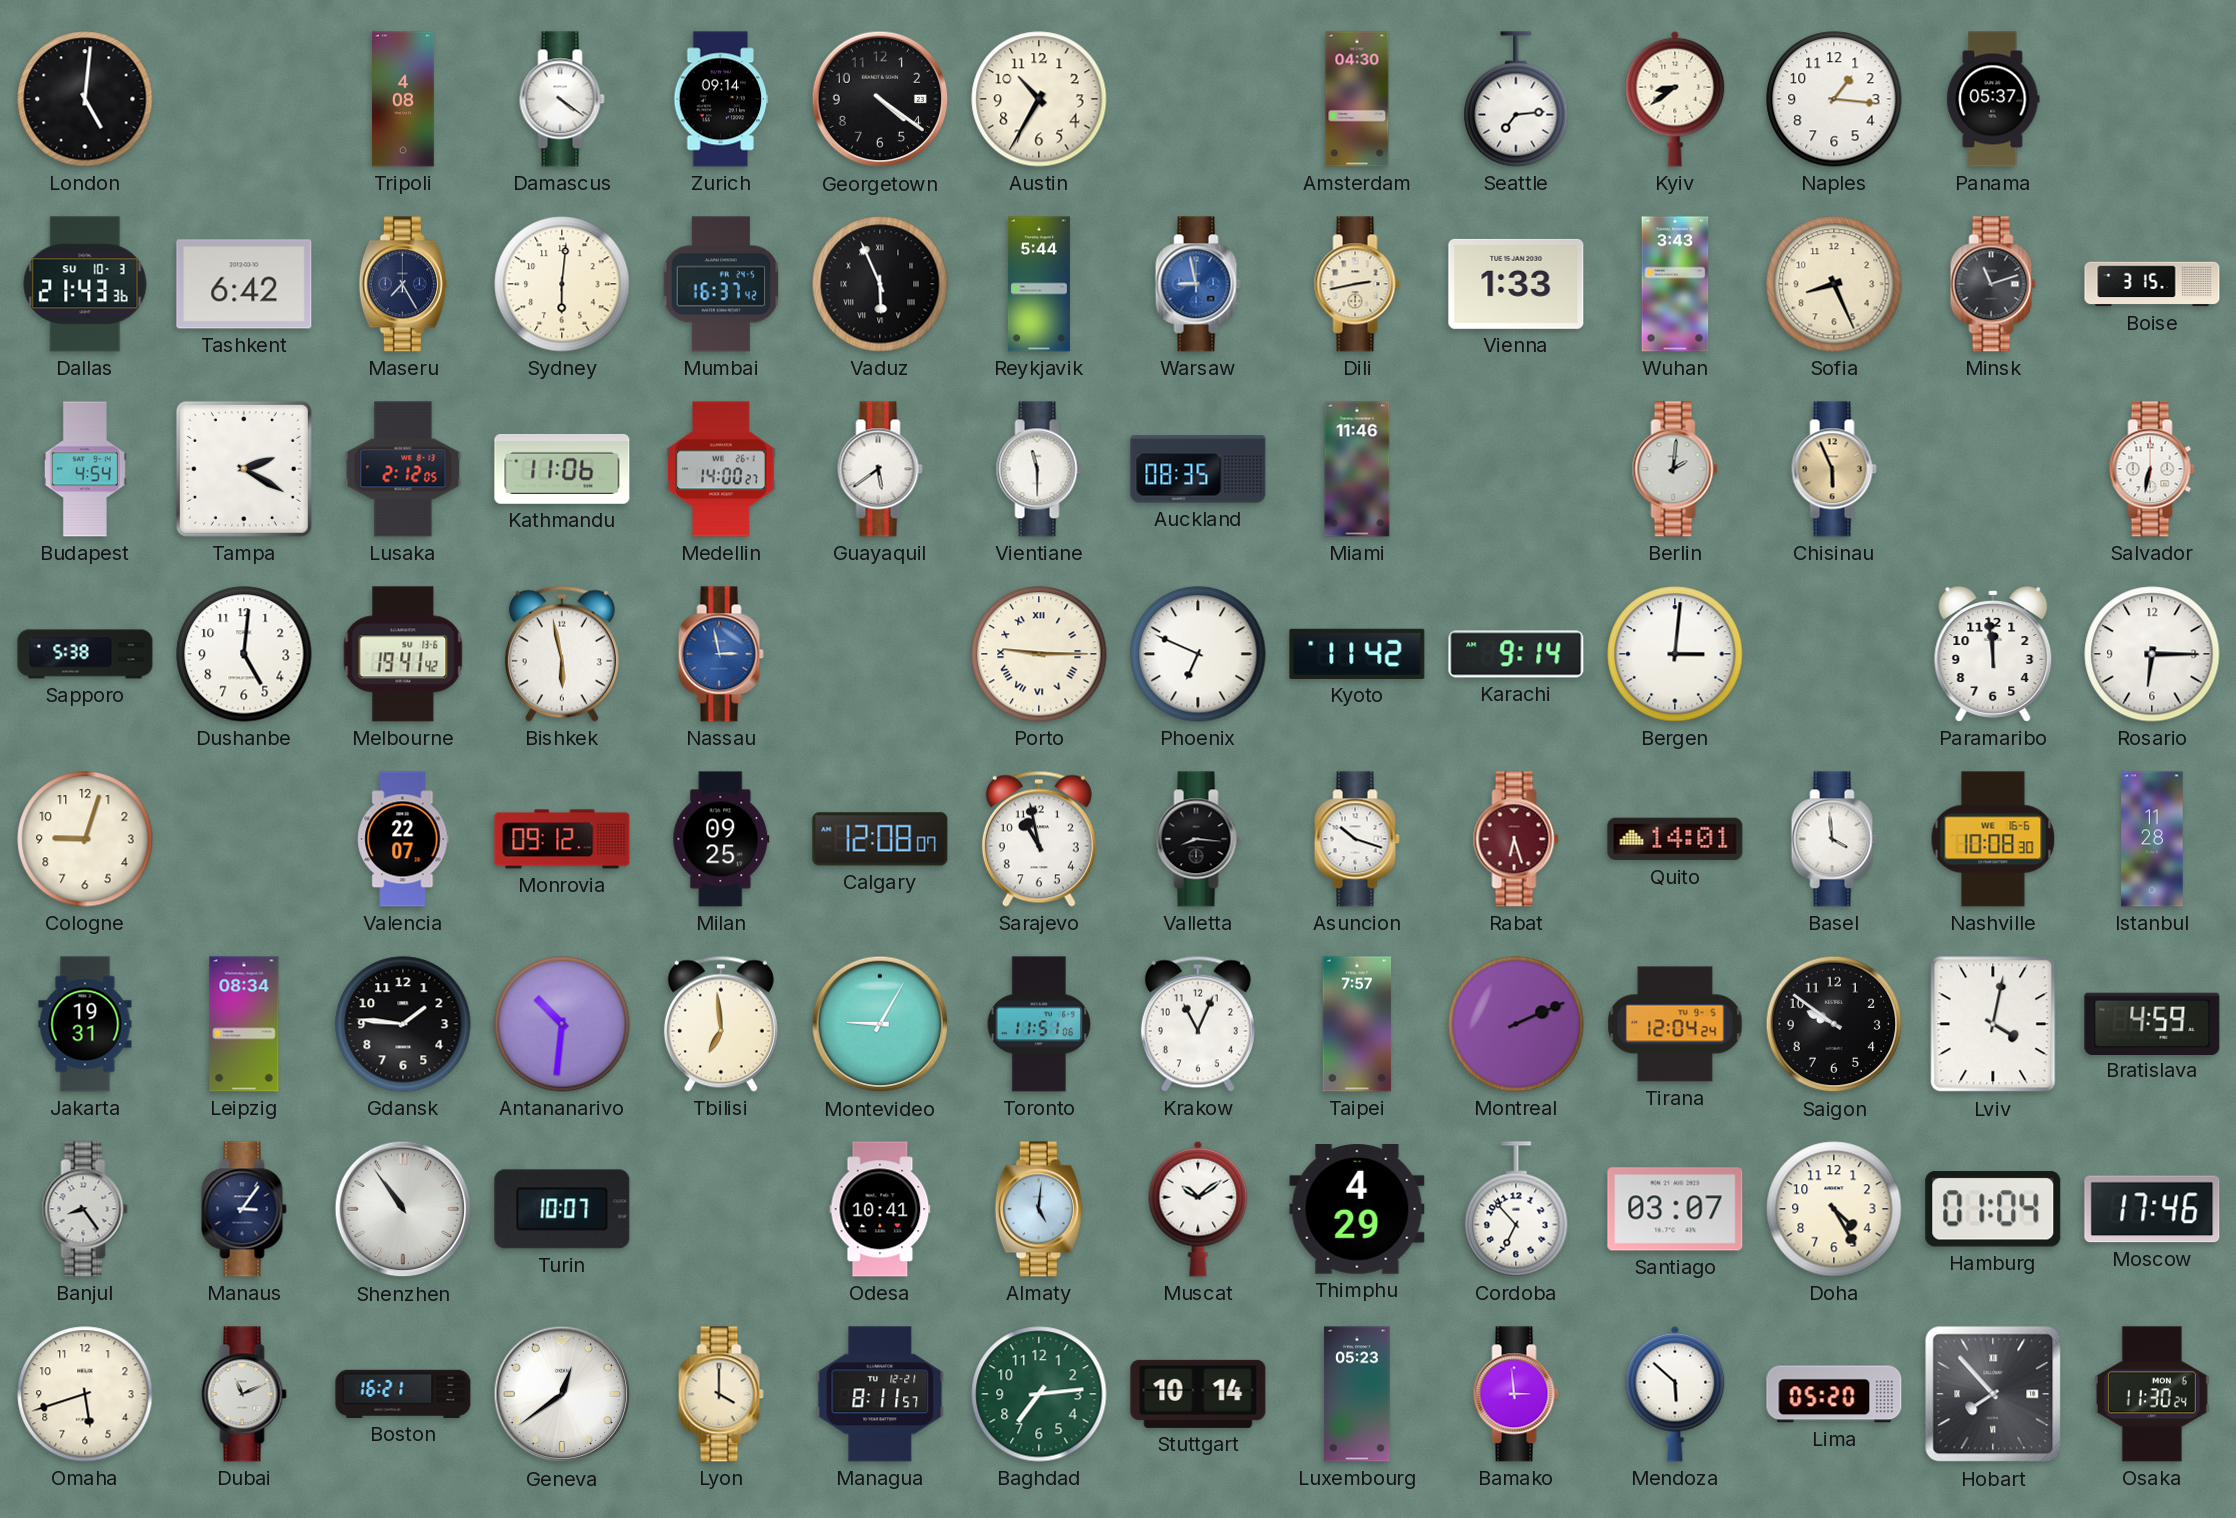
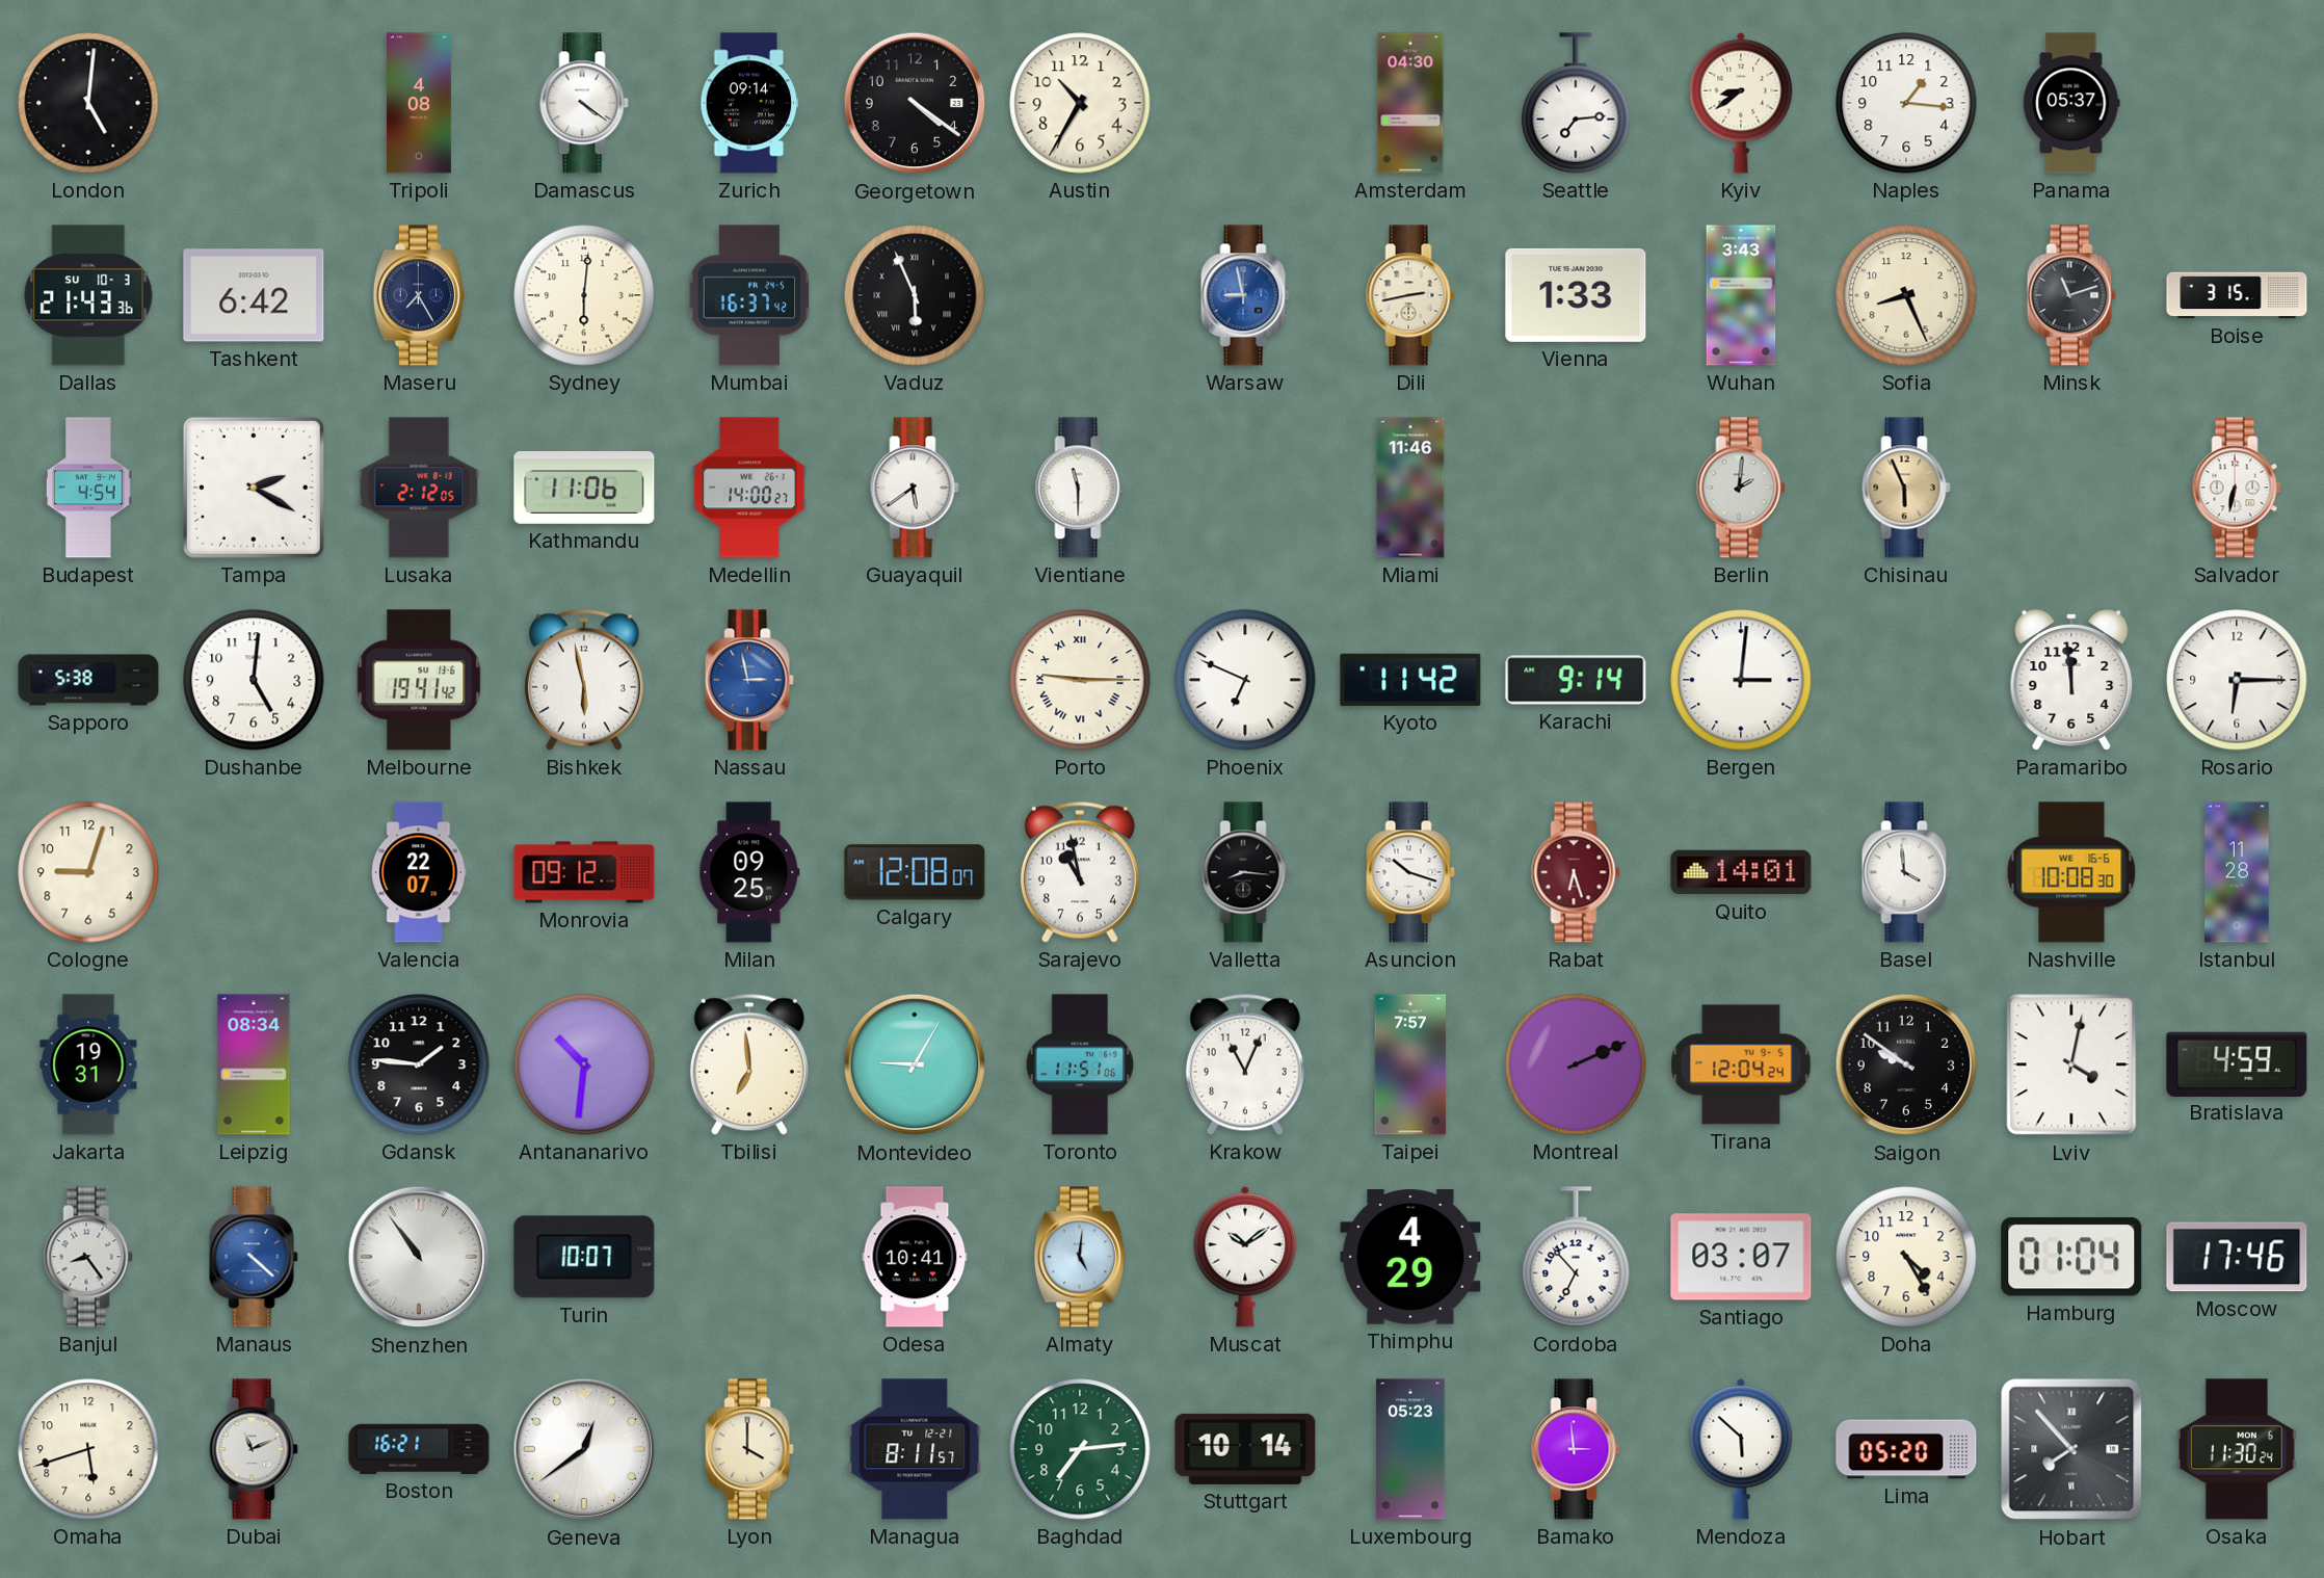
Reykjavik: 5:44 -> none
Auckland: 08:35 -> none
Manaus: 3:06 -> 4:22
Manaus dial: navy -> blue
